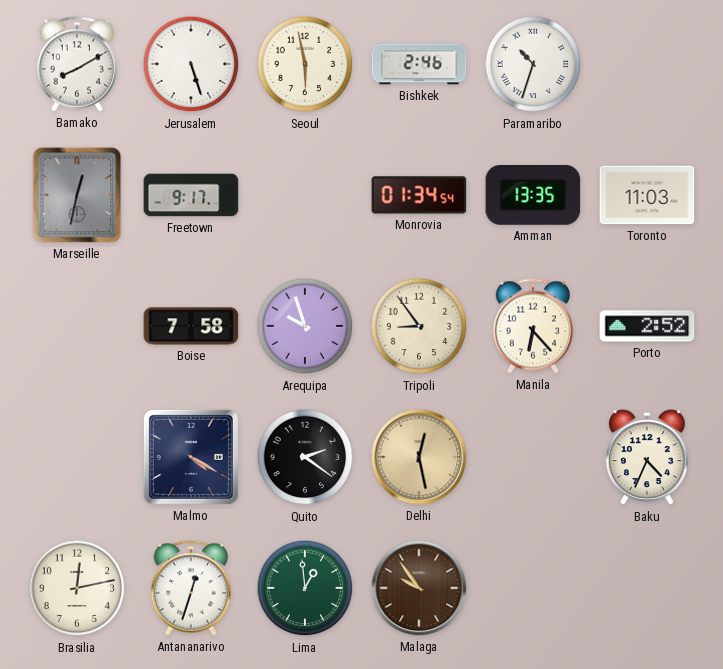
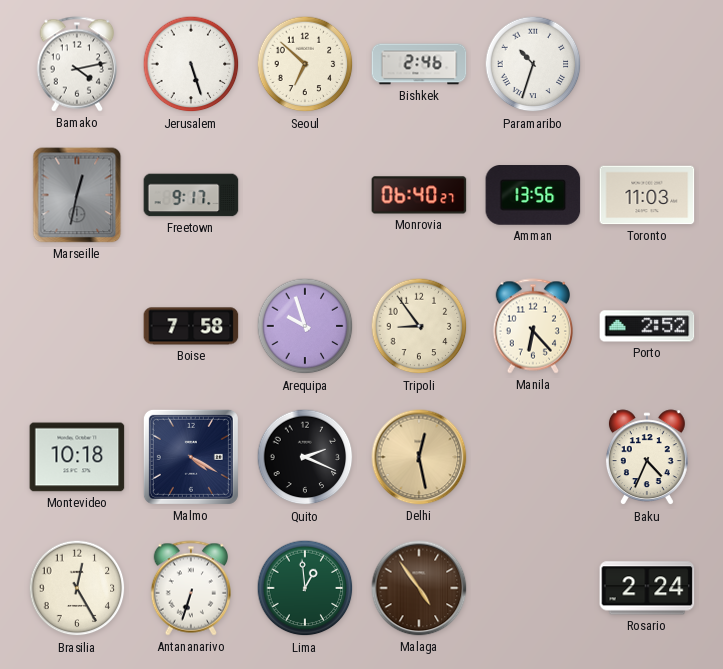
Bamako: 8:10 -> 4:13
Seoul: 5:58 -> 6:52
Monrovia: 01:34 -> 06:40
Amman: 13:35 -> 13:56
Montevideo: none -> 10:18
Quito: 2:21 -> 2:19
Brasilia: 12:13 -> 12:25
Antananarivo: 12:33 -> 6:33
Malaga: 9:54 -> 4:54
Rosario: none -> 2:24
